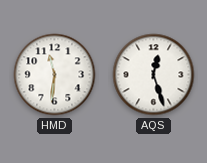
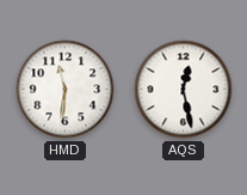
AQS: 12:27 -> 12:28
